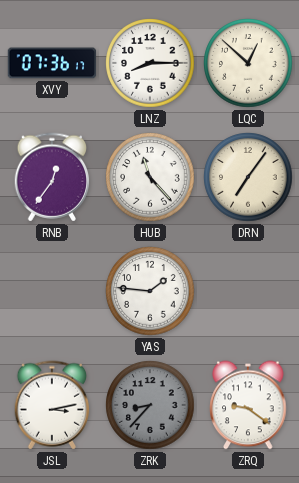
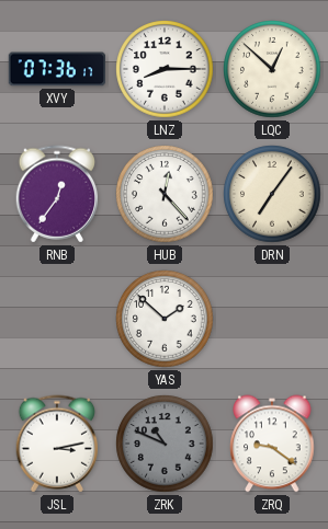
HUB: 11:23 -> 12:23
YAS: 1:46 -> 1:52
ZRK: 8:37 -> 10:49
